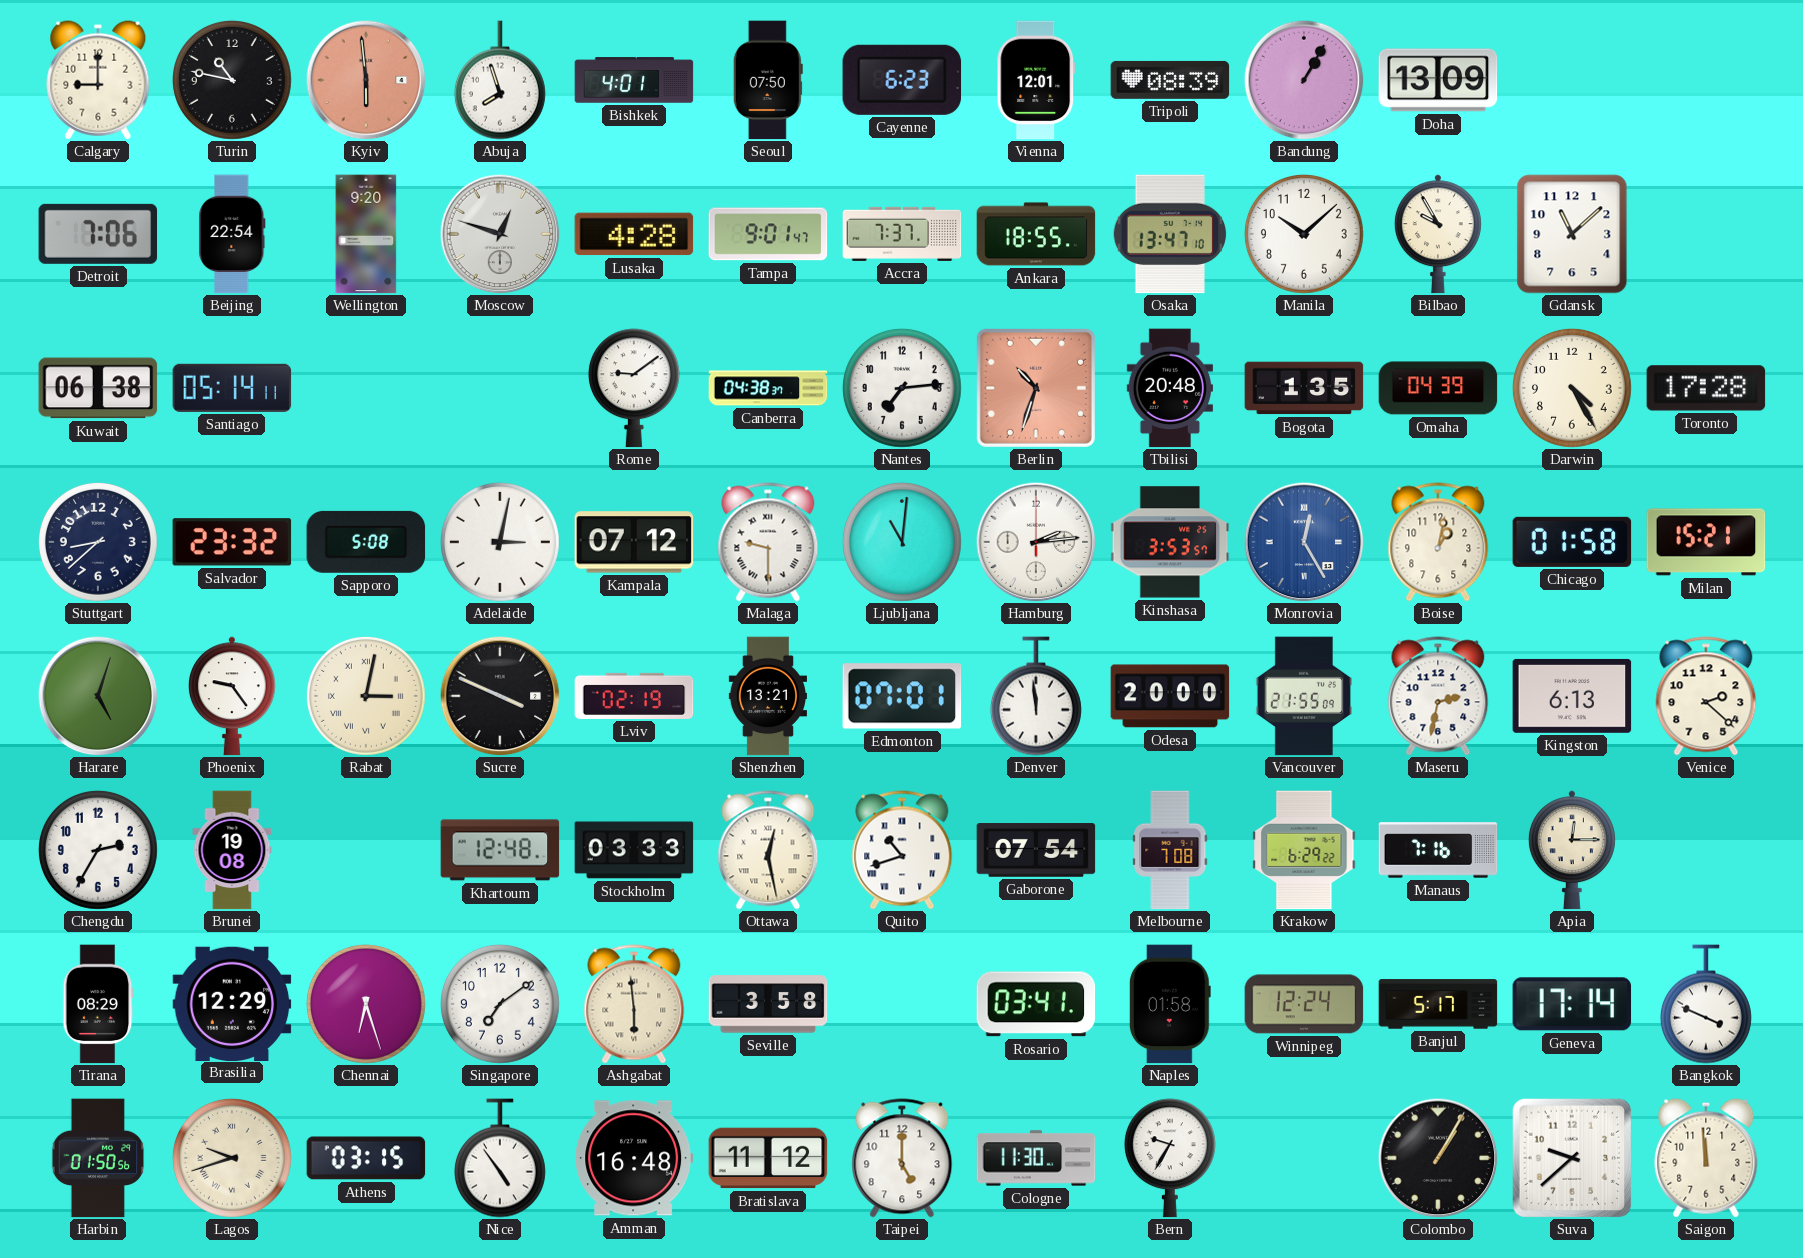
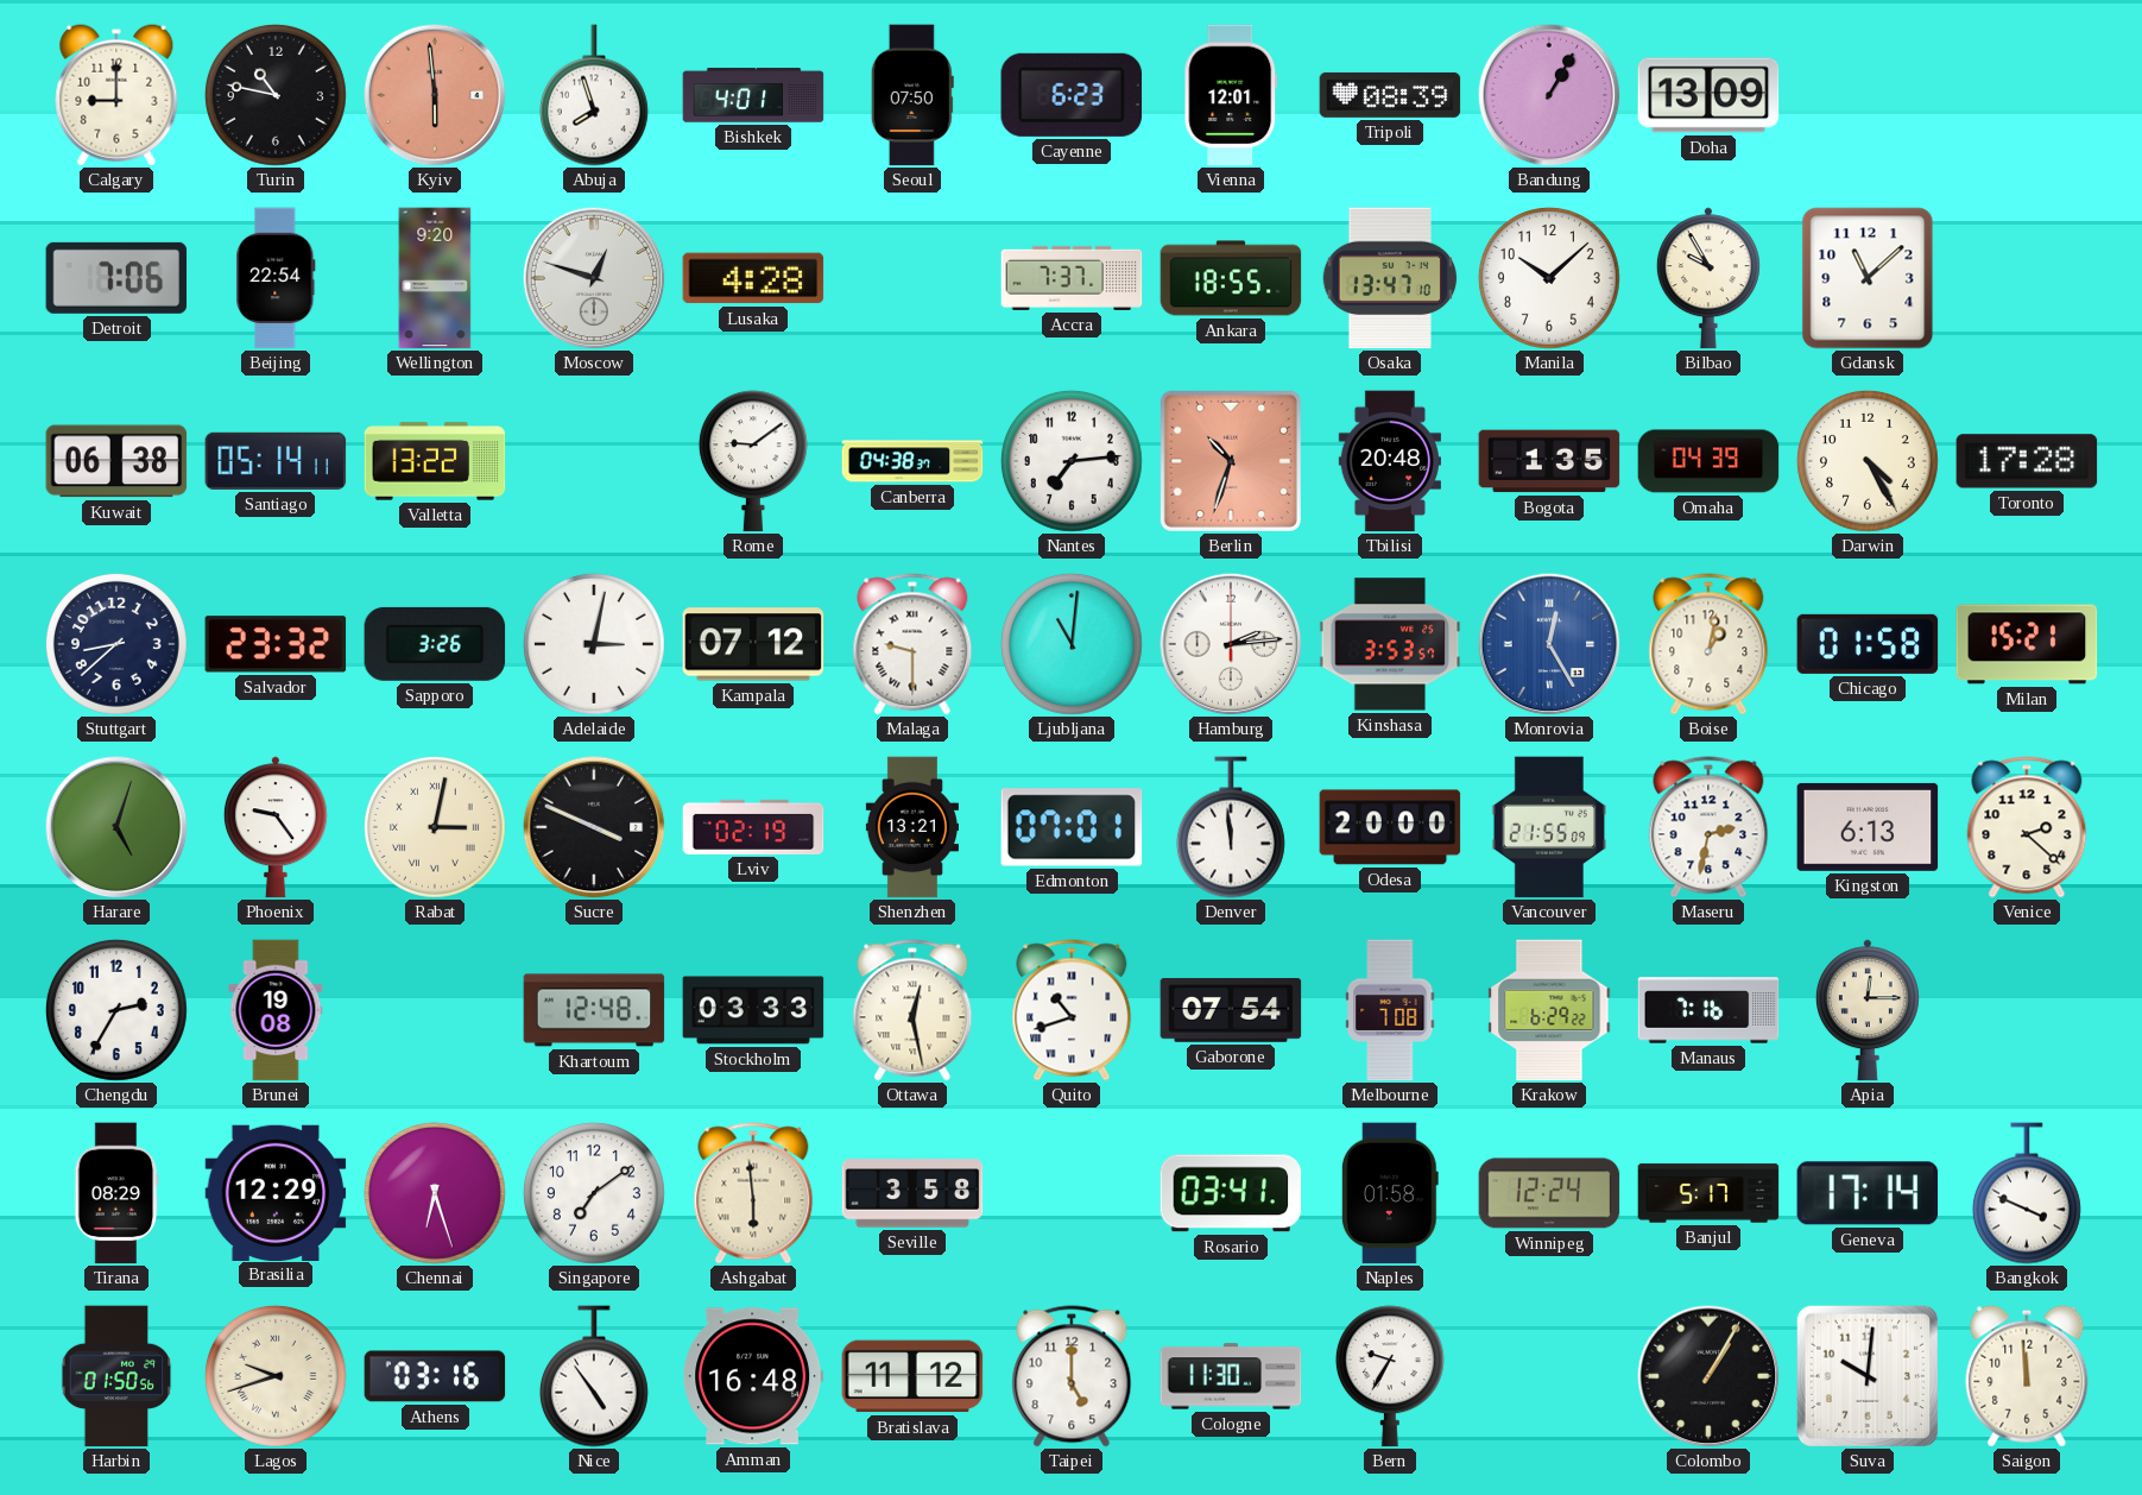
Tampa: 9:01 -> none
Valletta: none -> 13:22
Sapporo: 5:08 -> 3:26
Athens: 03:15 -> 03:16
Suva: 9:38 -> 10:01
